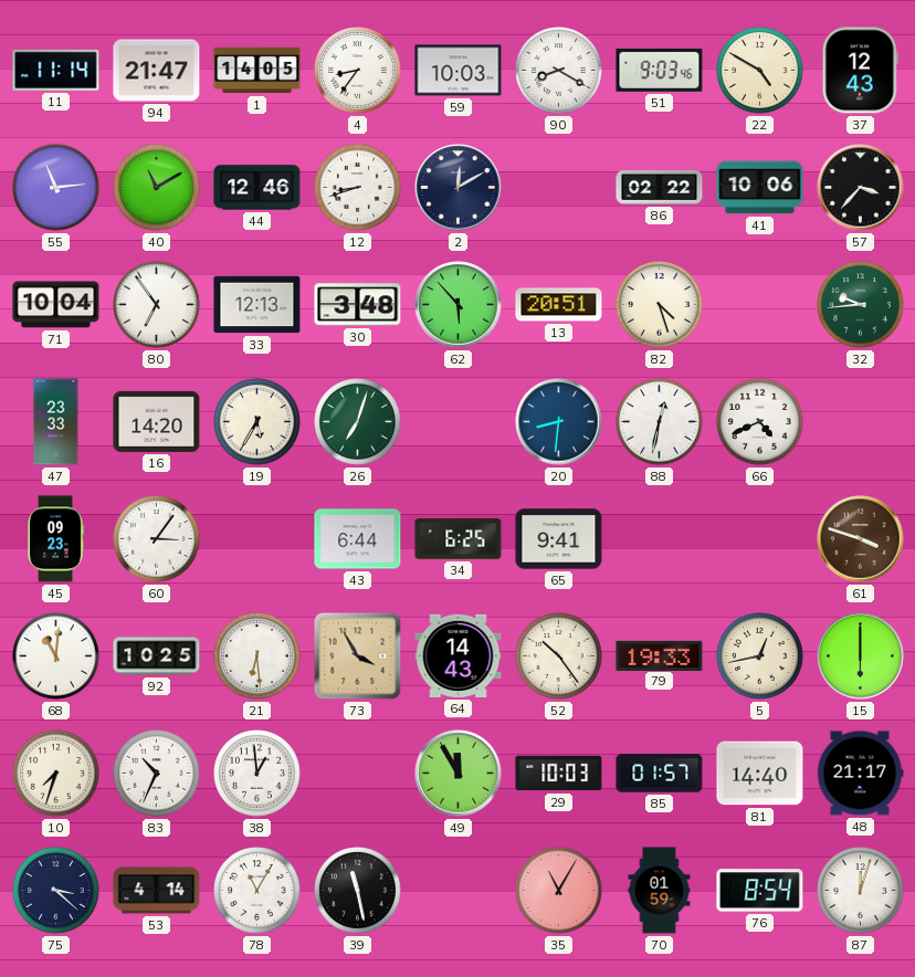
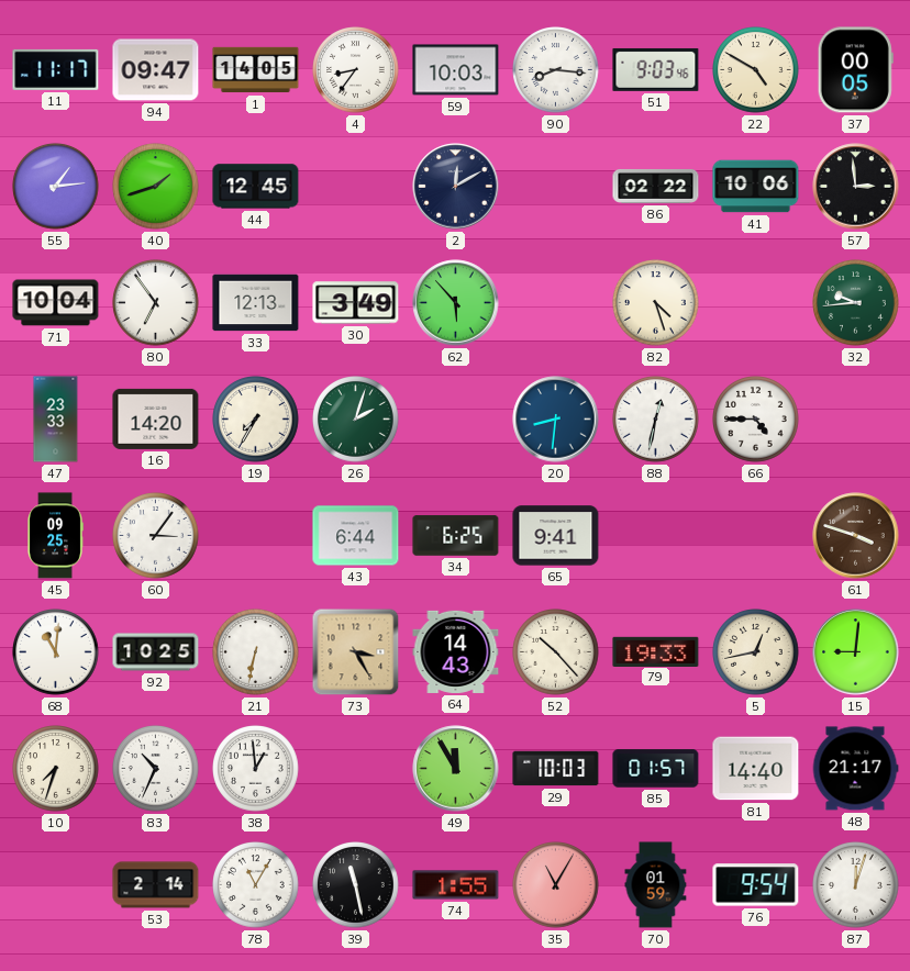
11: 11:14 -> 11:17
94: 21:47 -> 09:47
90: 8:20 -> 8:16
37: 12:43 -> 00:05
55: 11:14 -> 1:14
40: 11:10 -> 1:42
44: 12:46 -> 12:45
12: 8:42 -> none
57: 3:37 -> 2:59
30: 3:48 -> 3:49
13: 20:51 -> none
19: 5:35 -> 7:35
26: 7:03 -> 2:03
66: 4:41 -> 4:45
45: 09:23 -> 09:25
21: 6:29 -> 6:32
73: 3:55 -> 3:25
52: 10:24 -> 10:23
15: 6:00 -> 9:01
75: 3:22 -> none
53: 4:14 -> 2:14
74: none -> 1:55
76: 8:54 -> 9:54
